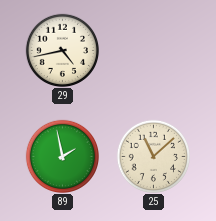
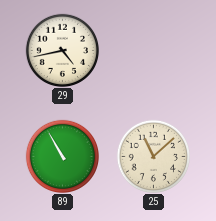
89: 1:58 -> 10:55
